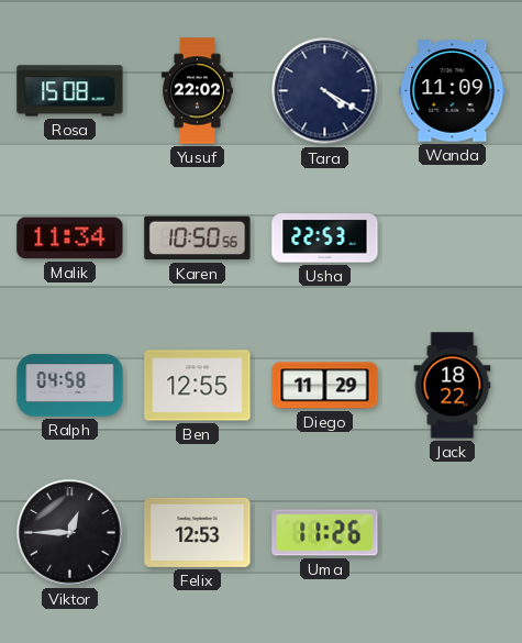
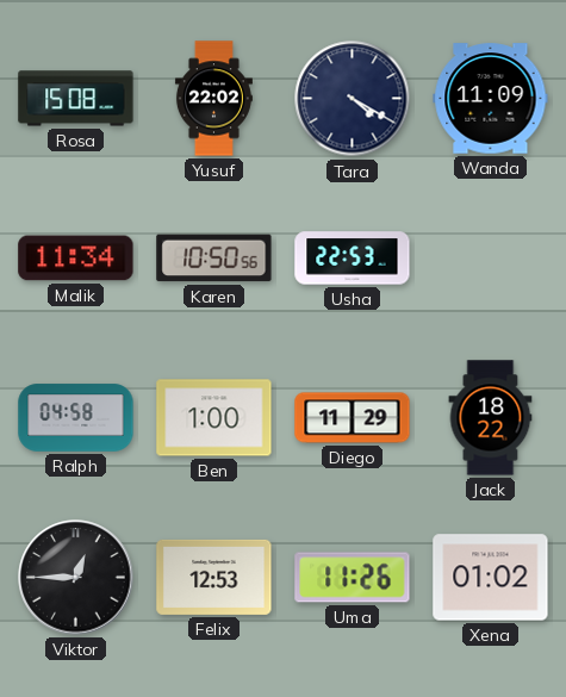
Ben: 12:55 -> 1:00
Xena: none -> 01:02
